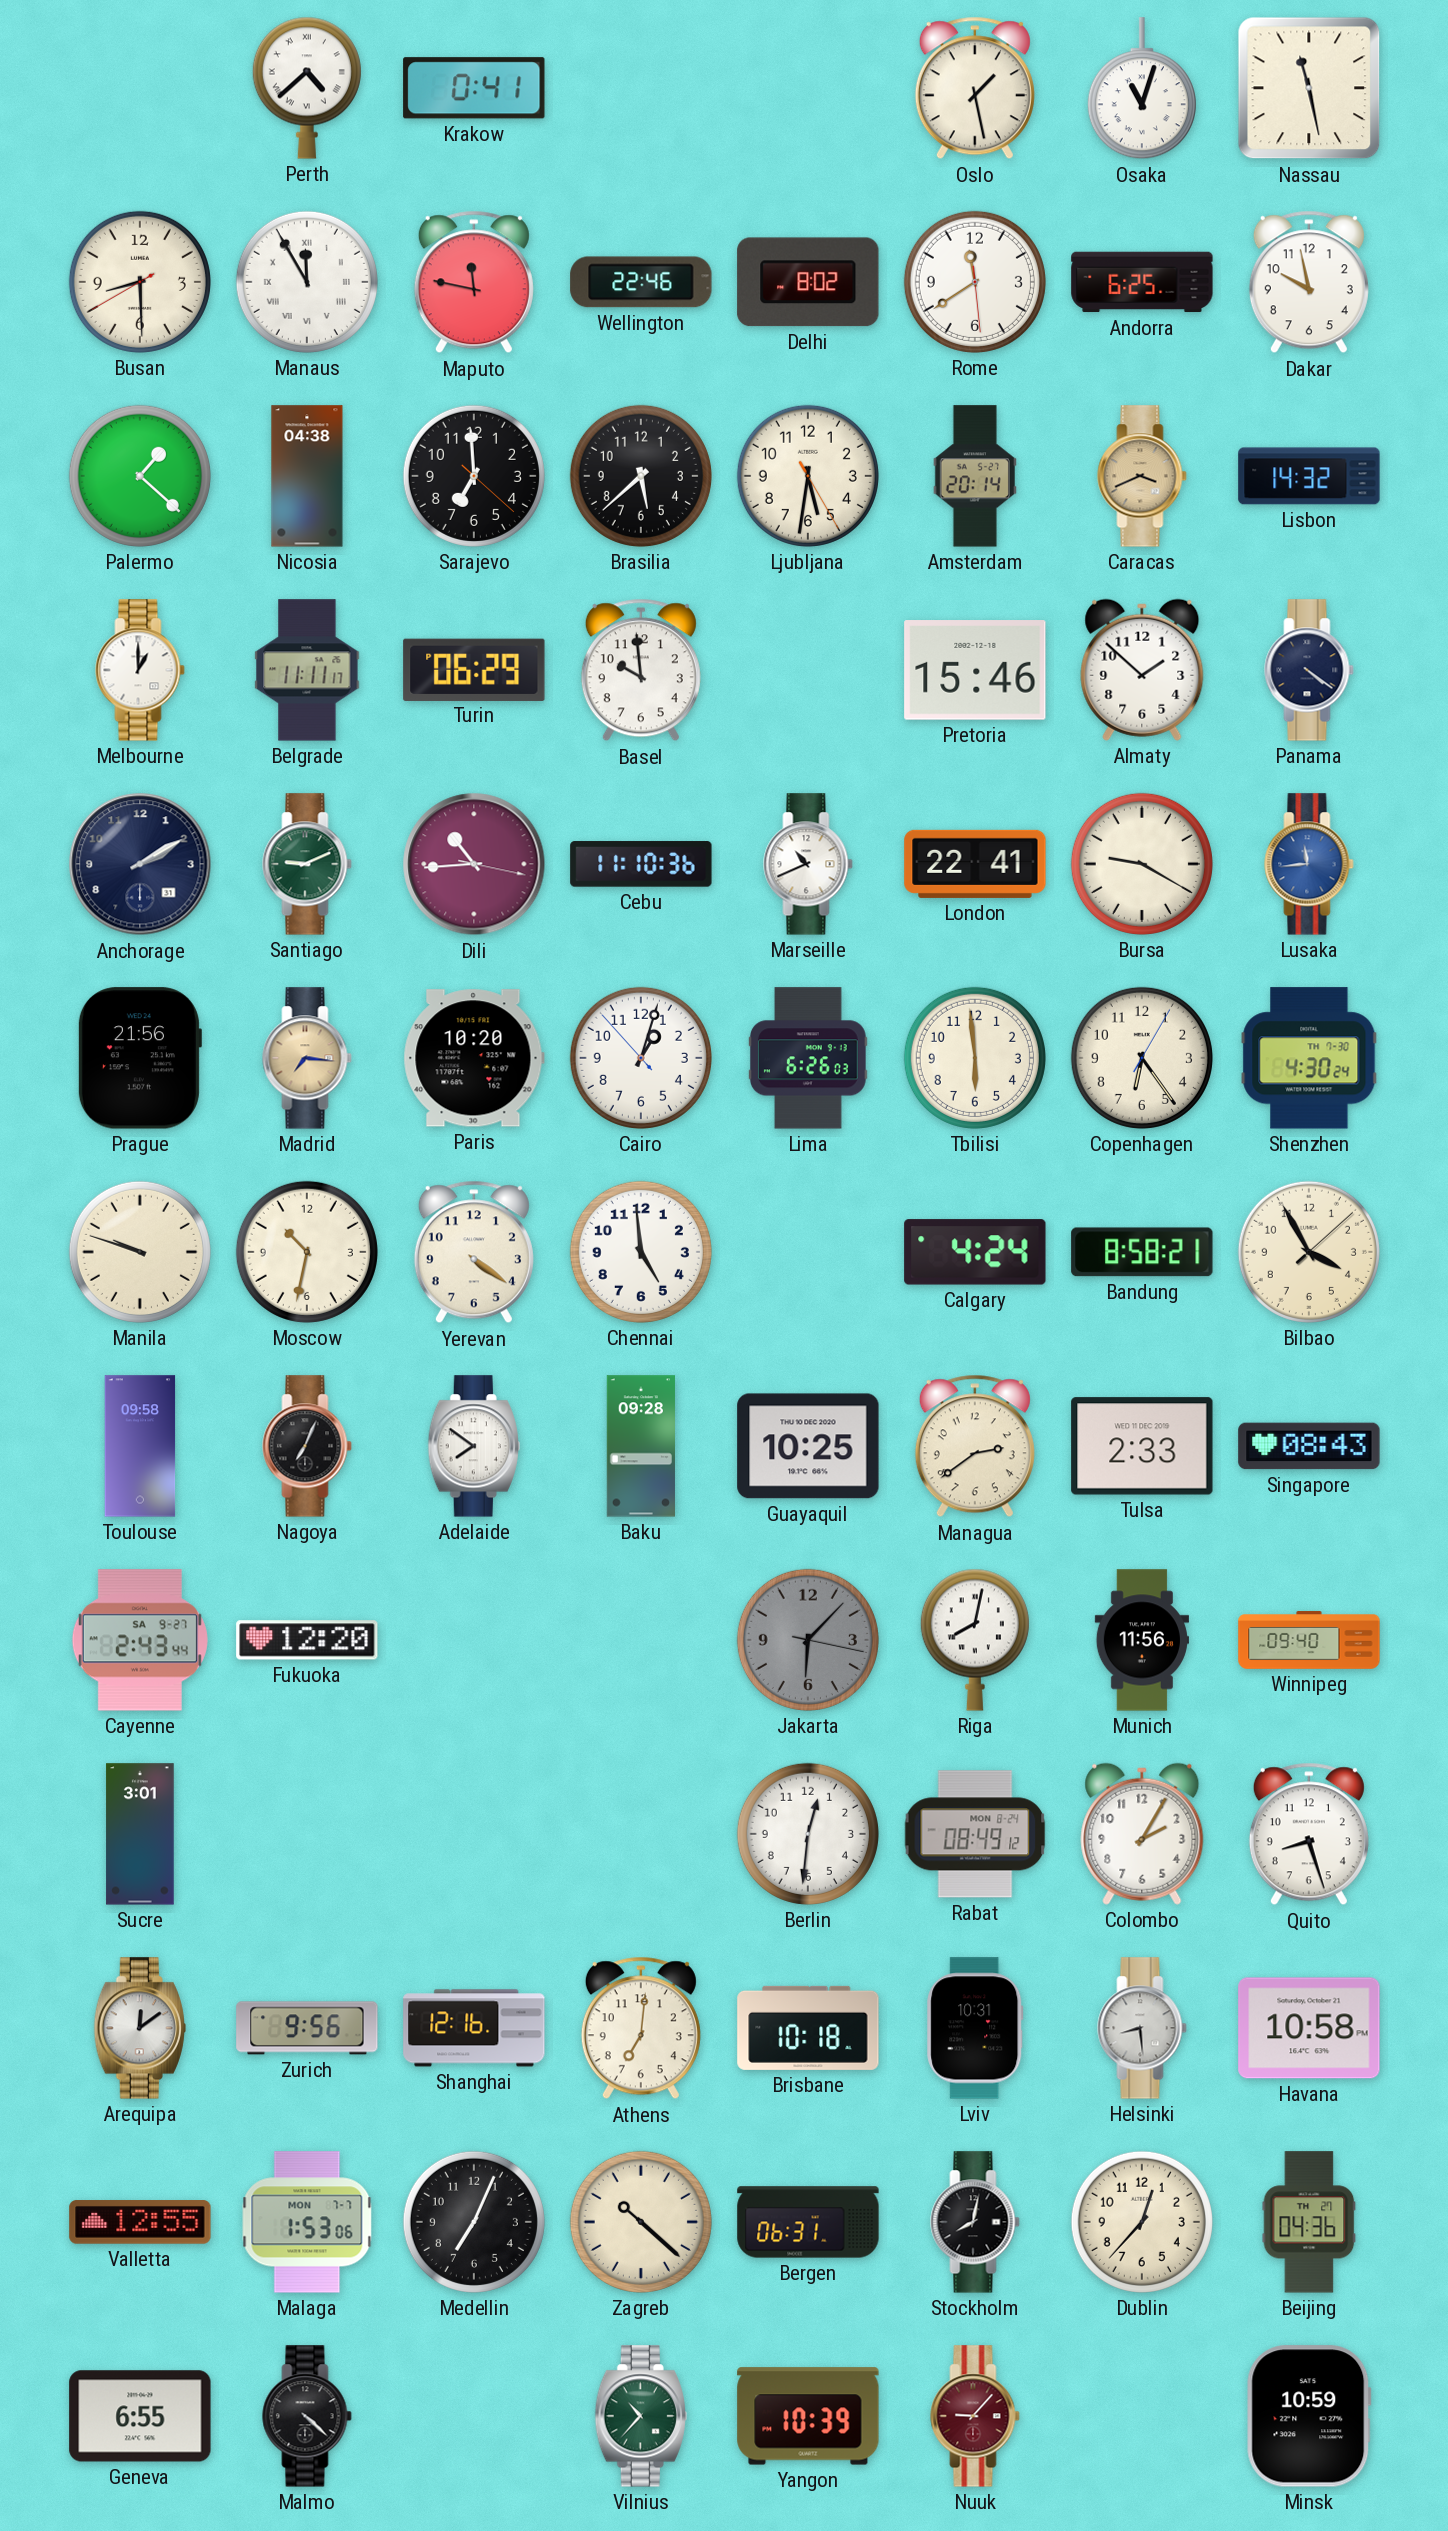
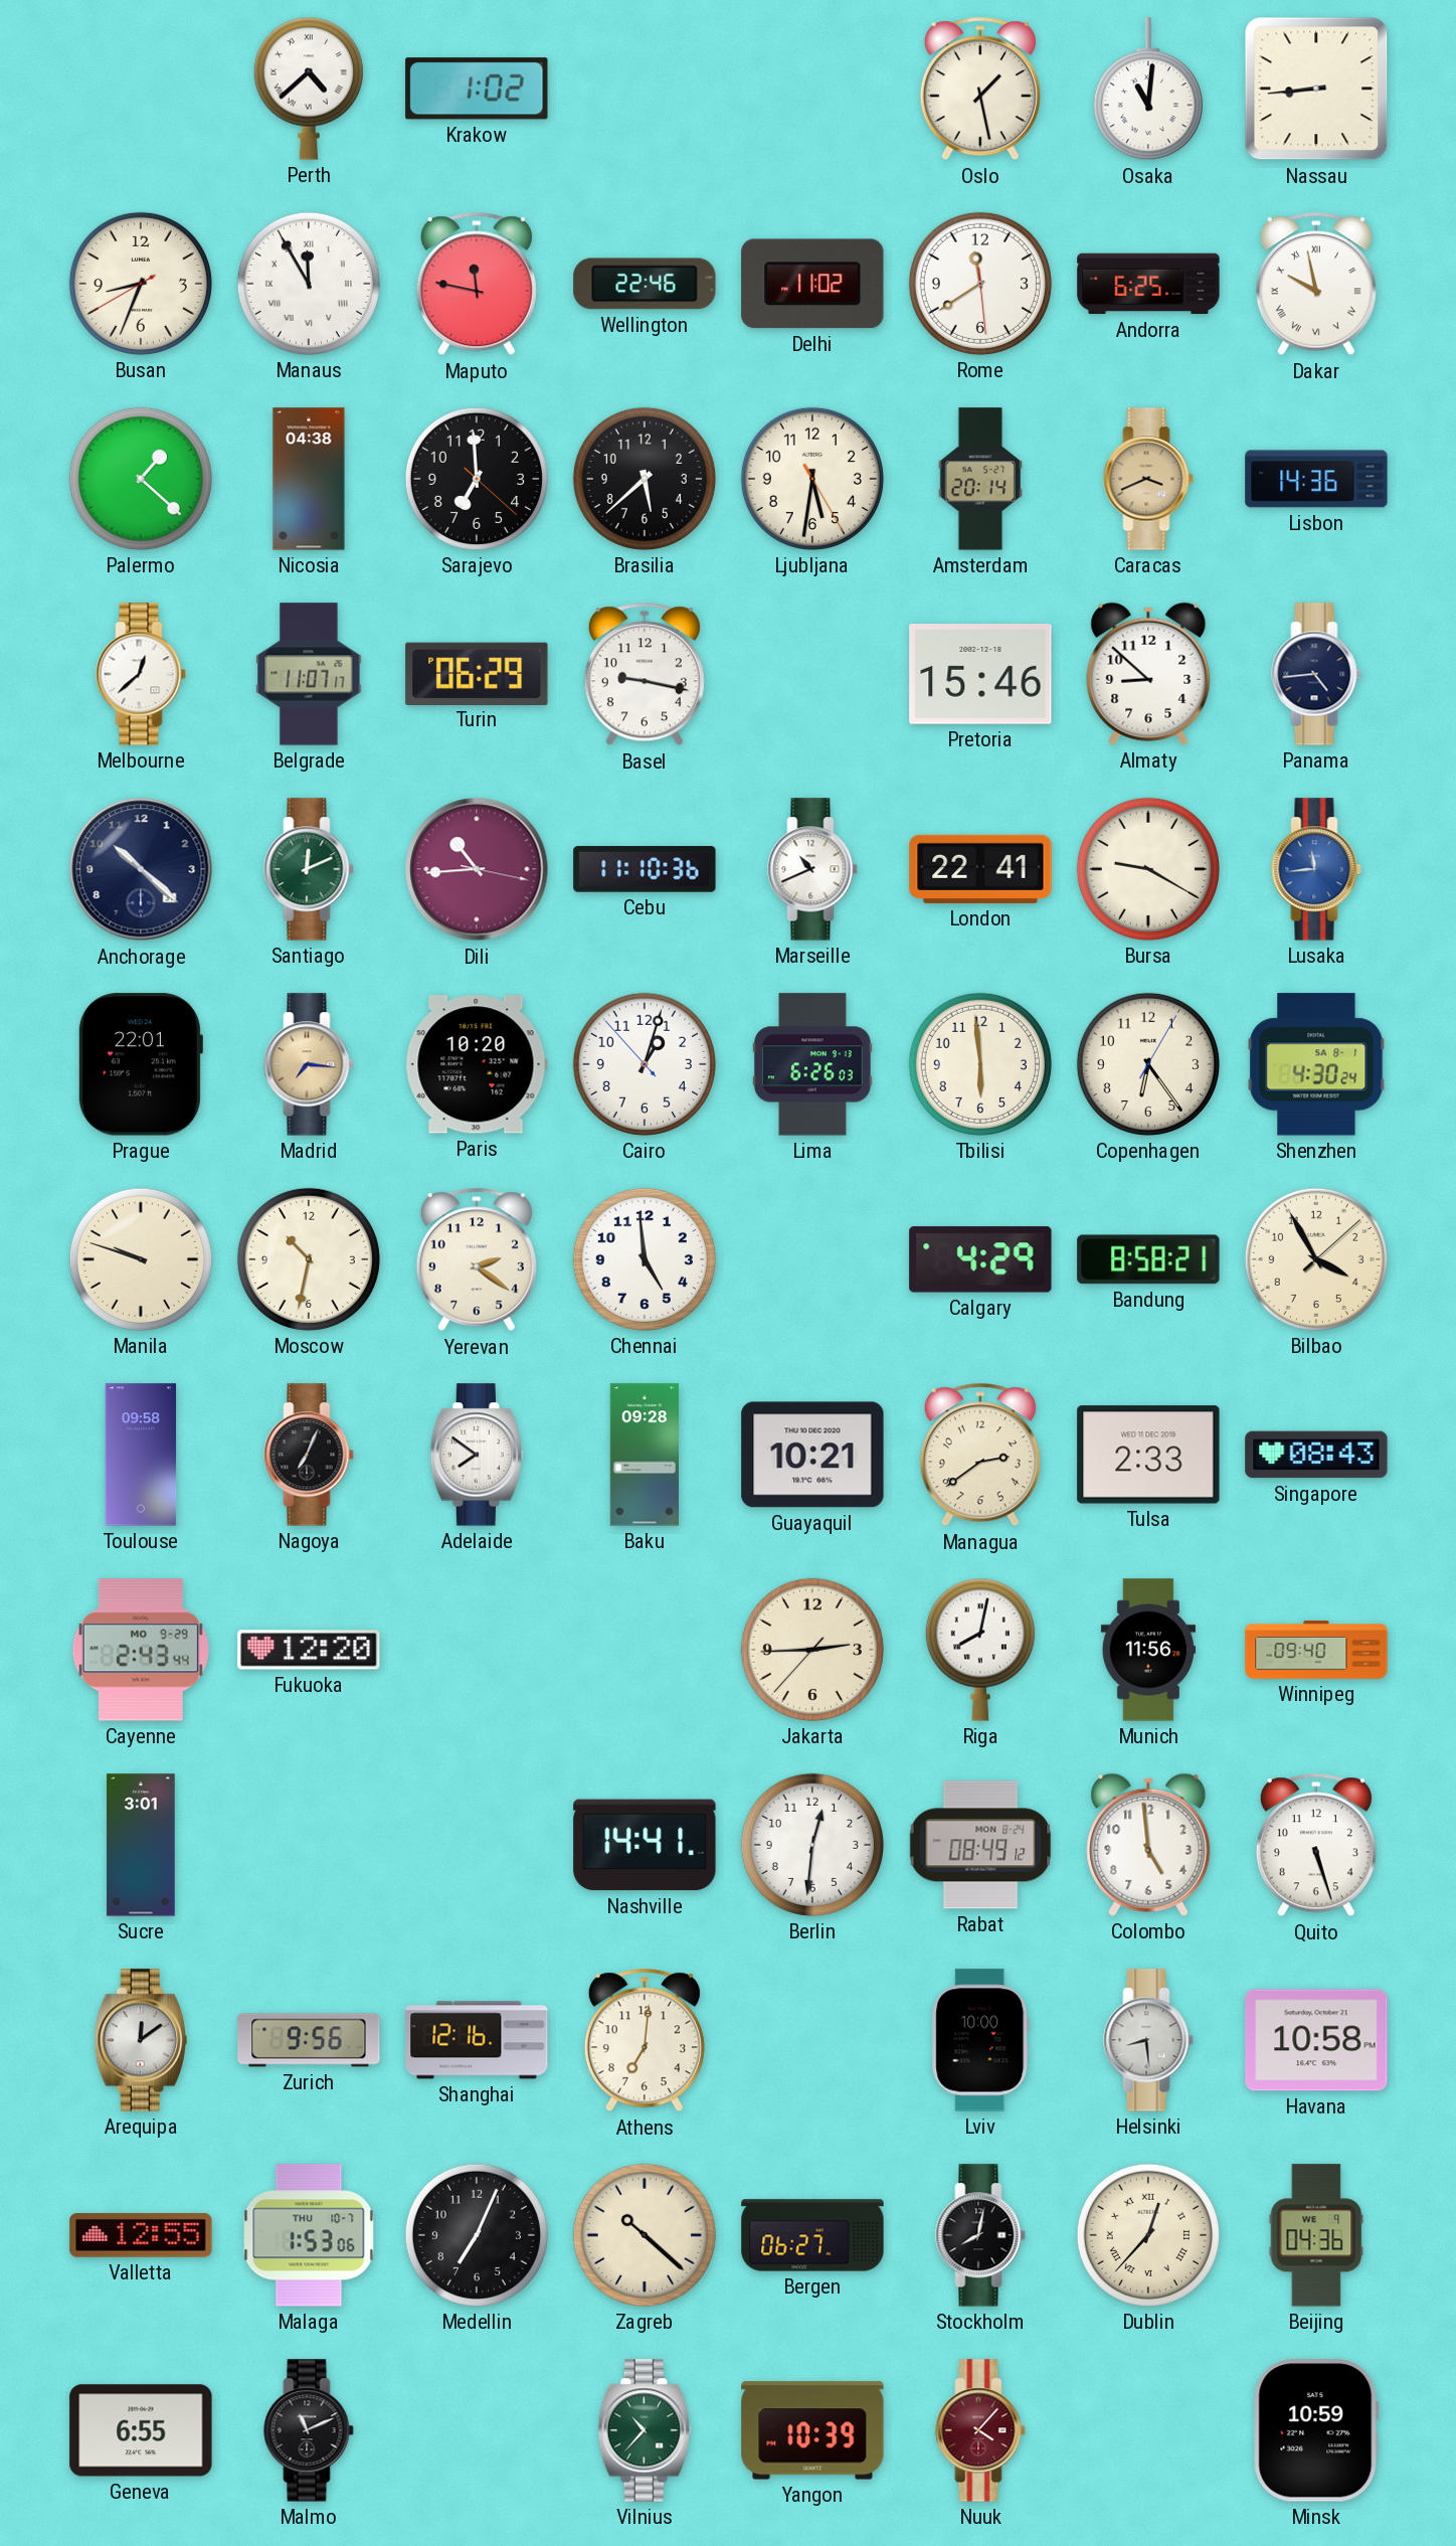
Krakow: 0:41 -> 1:02
Osaka: 11:03 -> 11:01
Nassau: 11:28 -> 8:44
Busan: 8:29 -> 8:33
Delhi: 8:02 -> 11:02
Dakar numerals: Arabic -> Roman
Lisbon: 14:32 -> 14:36
Melbourne: 1:00 -> 12:38
Belgrade: 11:11 -> 11:07
Basel: 9:59 -> 9:17
Almaty: 1:52 -> 8:52
Panama: 4:21 -> 4:44
Anchorage: 2:10 -> 10:22
Santiago: 9:11 -> 12:11
Prague: 21:56 -> 22:01
Shenzhen date: TH 7-30 -> SA 8-1
Yerevan: 4:21 -> 2:21
Calgary: 4:24 -> 4:29
Guayaquil: 10:25 -> 10:21
Cayenne date: SA 9-27 -> MO 9-29
Jakarta: 6:07 -> 2:44
Jakarta dial: grey -> cream
Nashville: none -> 14:41
Colombo: 2:05 -> 4:59
Quito: 8:27 -> 5:27
Brisbane: 10:18 -> none
Lviv: 10:31 -> 10:00
Malaga date: MON 7-7 -> THU 10-7
Bergen: 06:31 -> 06:27
Dublin numerals: Arabic -> Roman
Beijing date: TH 27 -> WE 9
Malmo: 4:22 -> 11:11
Nuuk: 9:07 -> 4:07
